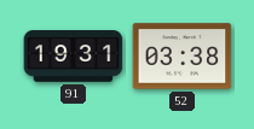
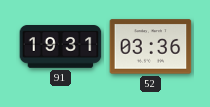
52: 03:38 -> 03:36
